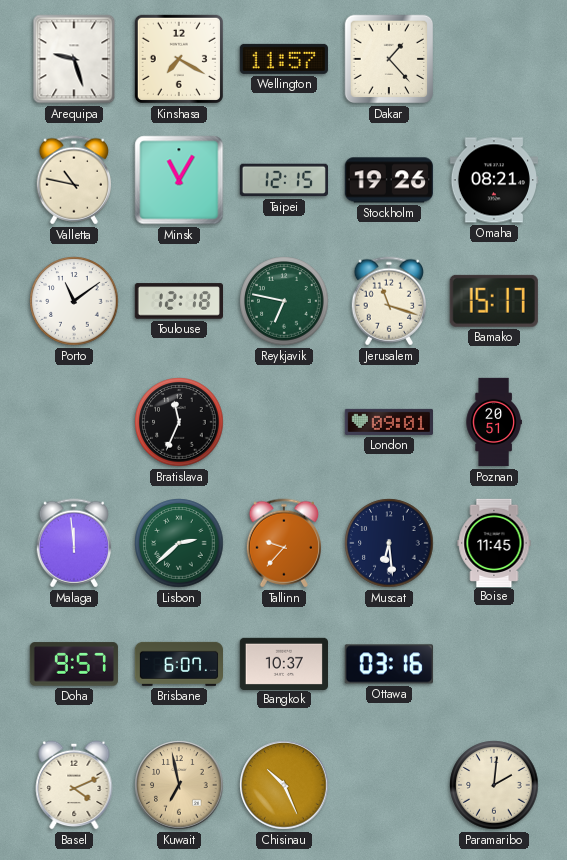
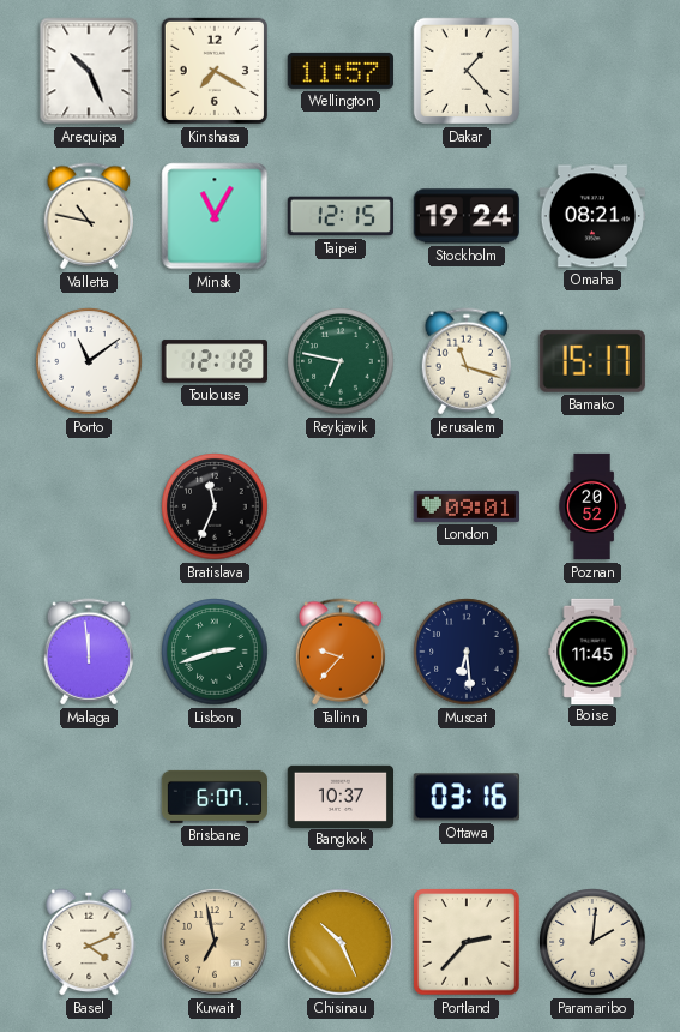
Arequipa: 9:27 -> 10:26
Stockholm: 19:26 -> 19:24
Poznan: 20:51 -> 20:52
Lisbon: 2:38 -> 2:42
Doha: 9:57 -> none
Portland: none -> 2:37
